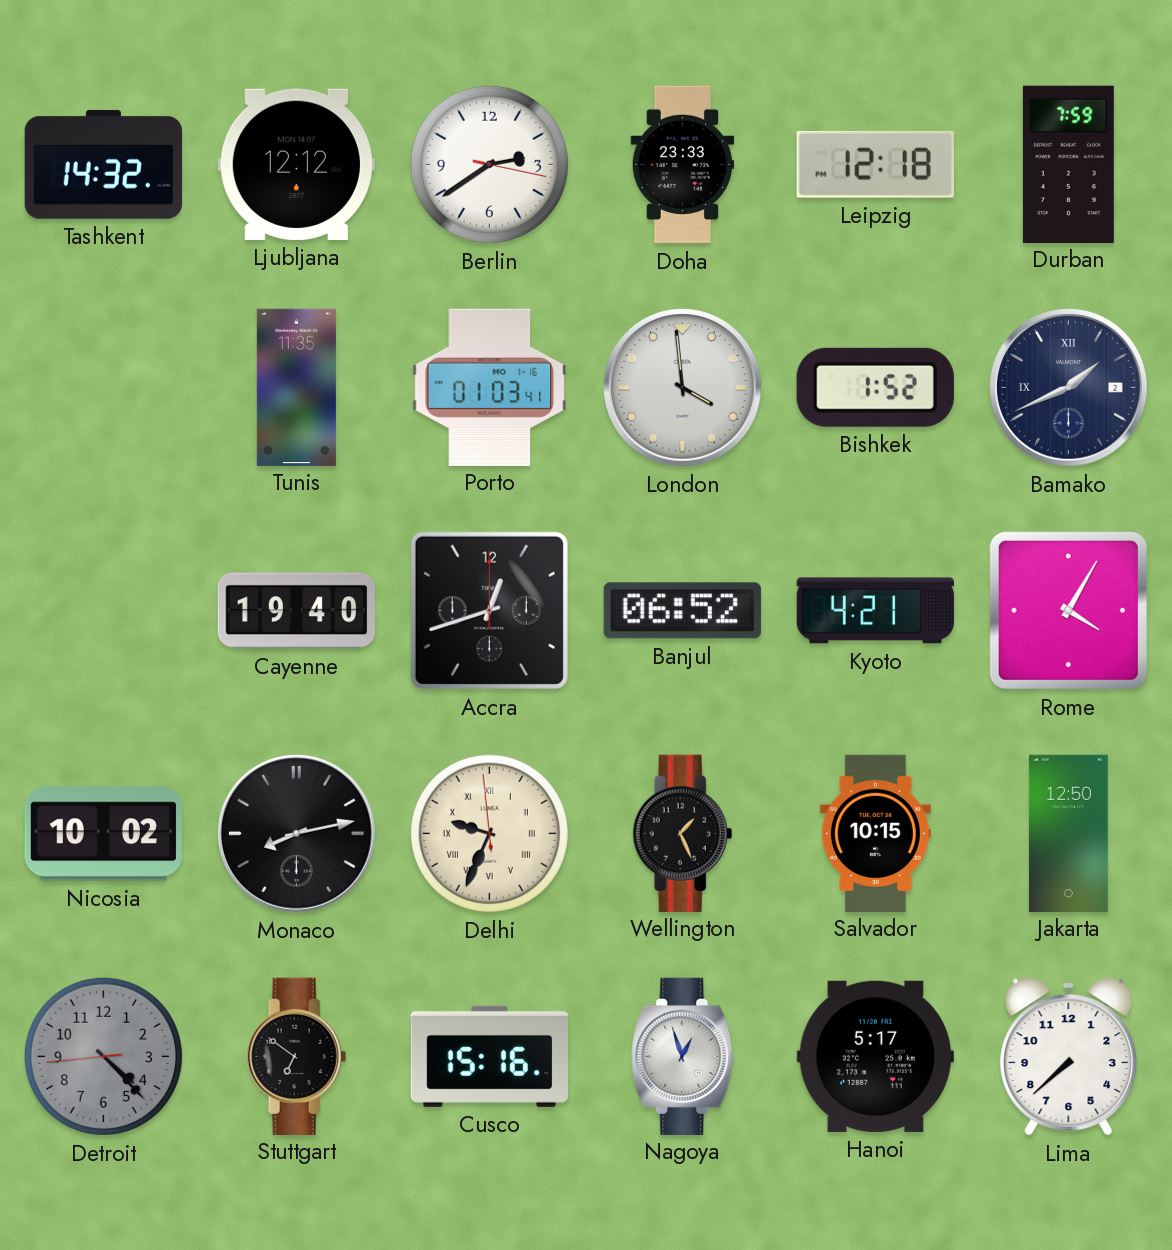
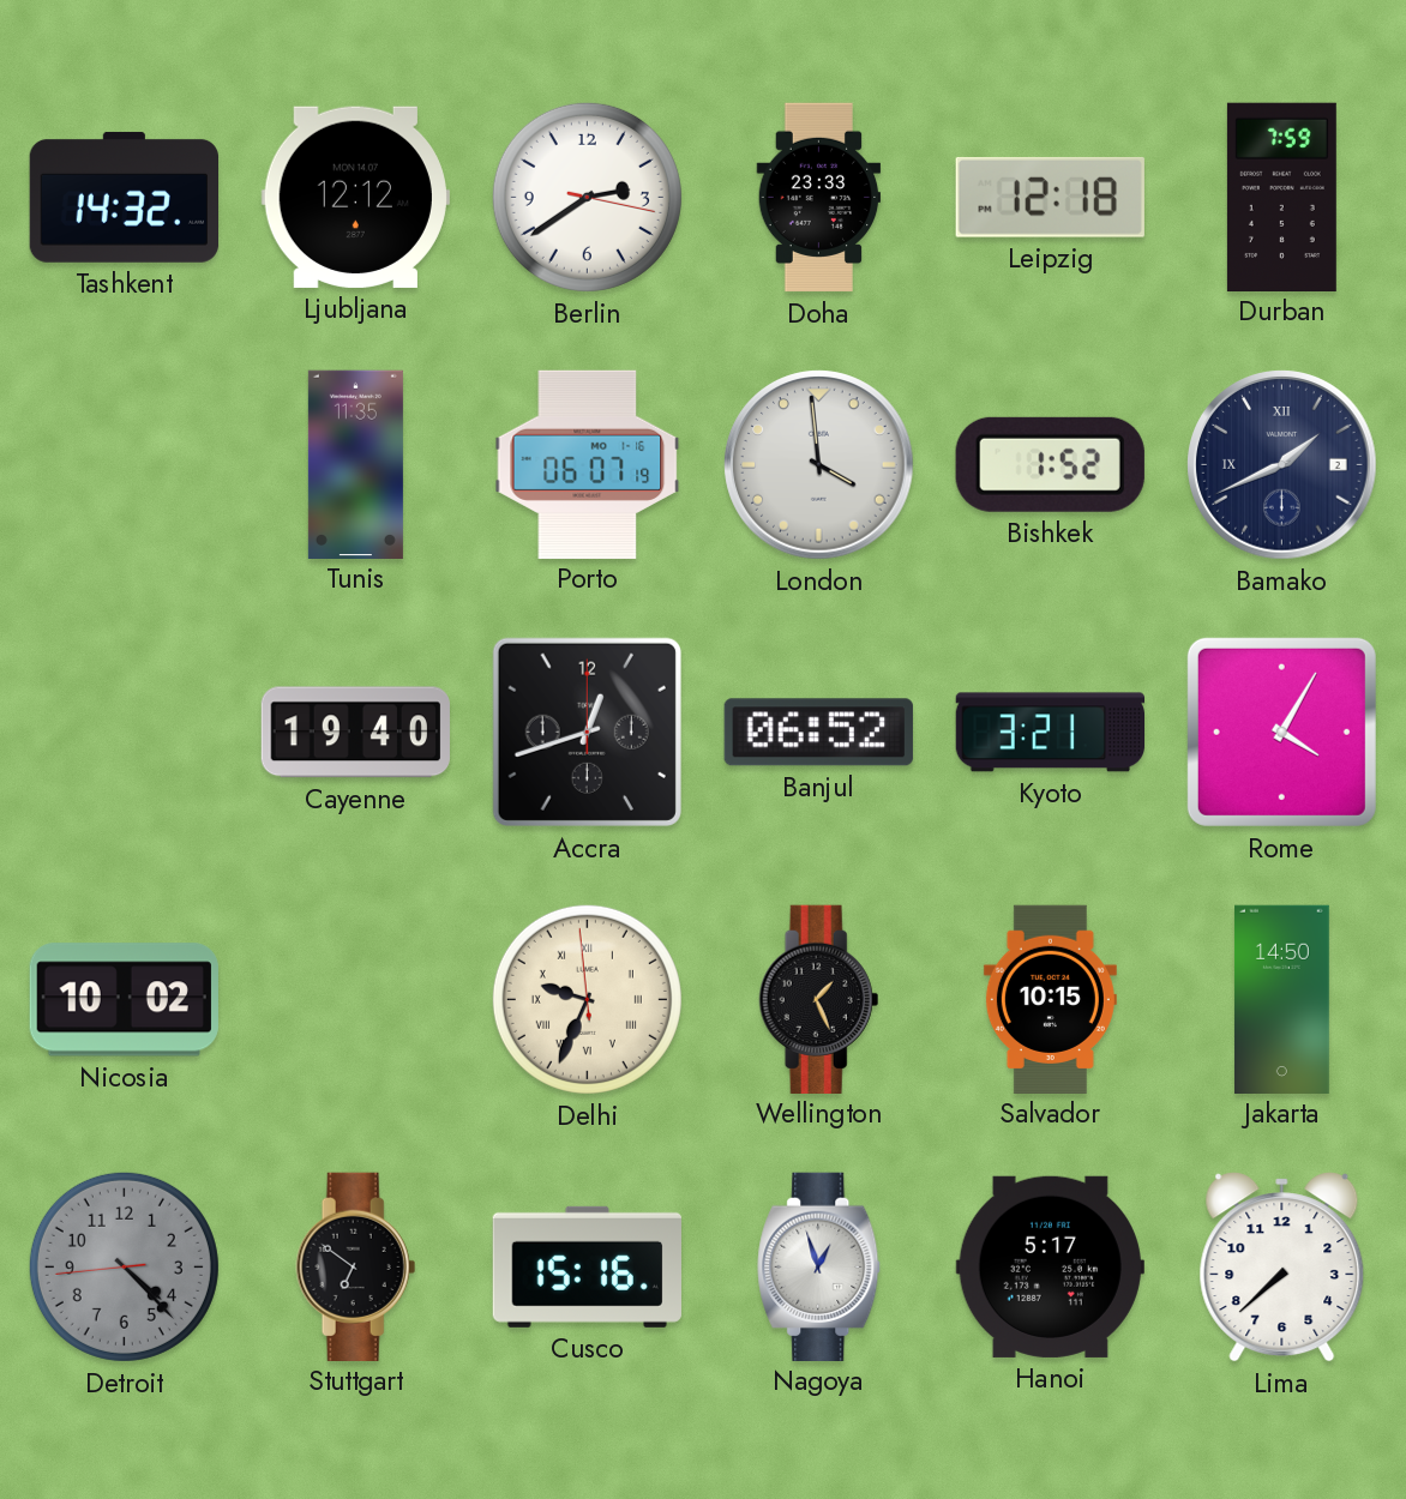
Porto: 01:03 -> 06:07
Kyoto: 4:21 -> 3:21
Monaco: 8:13 -> none
Jakarta: 12:50 -> 14:50
